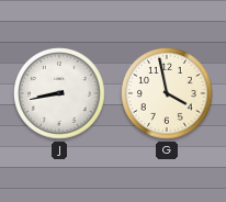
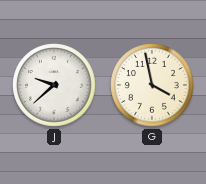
J: 8:43 -> 9:38
